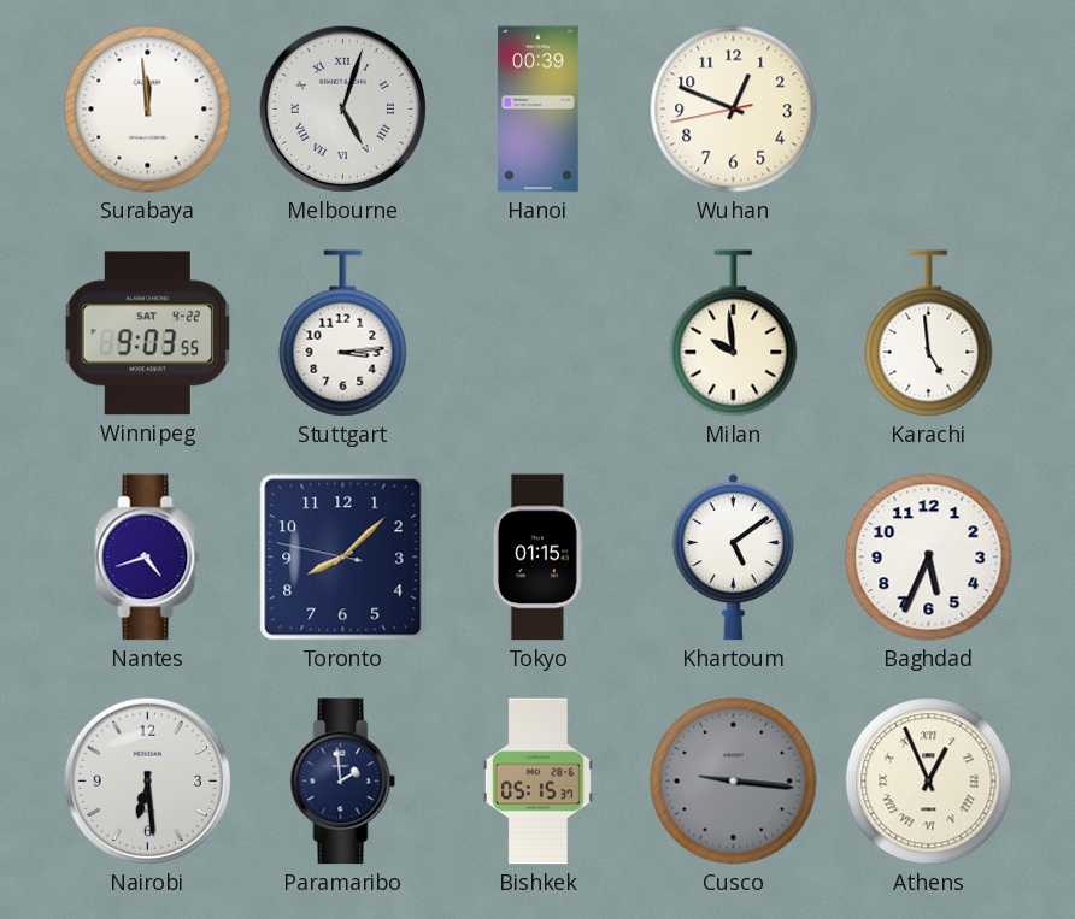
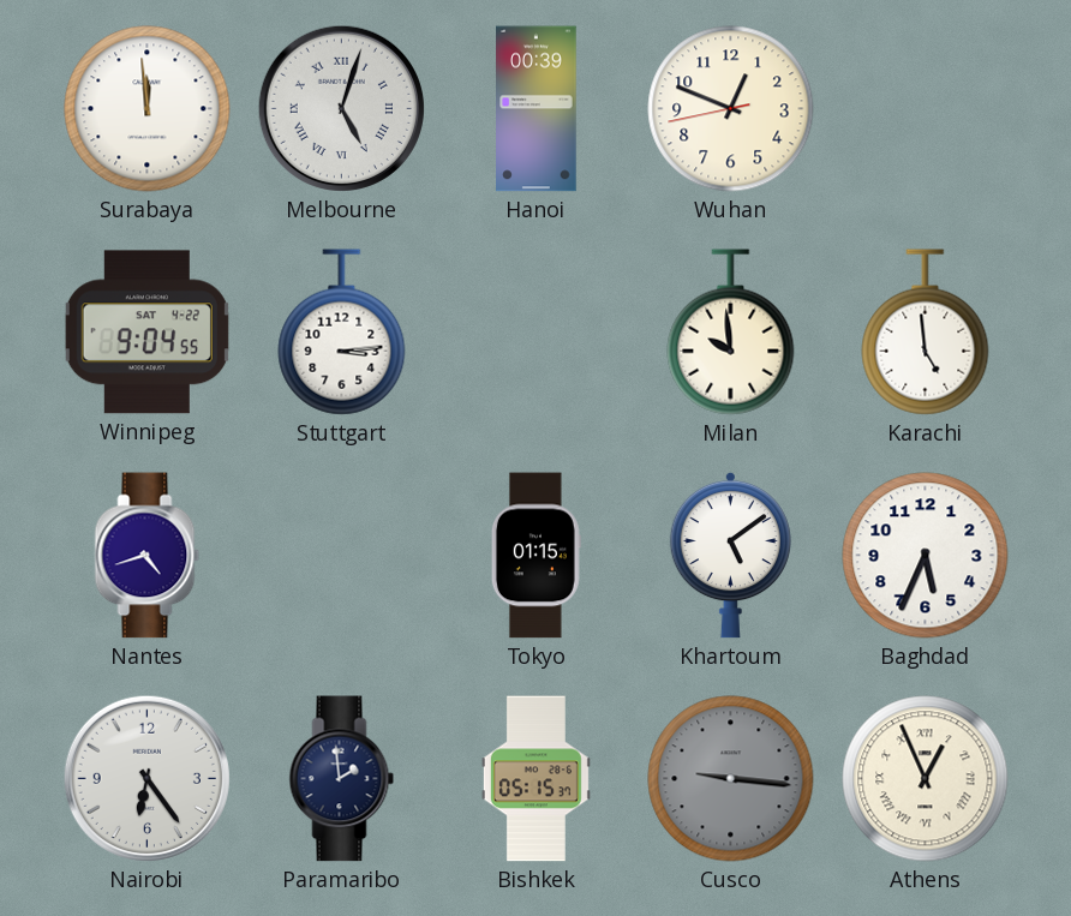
Winnipeg: 9:03 -> 9:04
Toronto: 8:07 -> none
Nairobi: 6:29 -> 6:24
